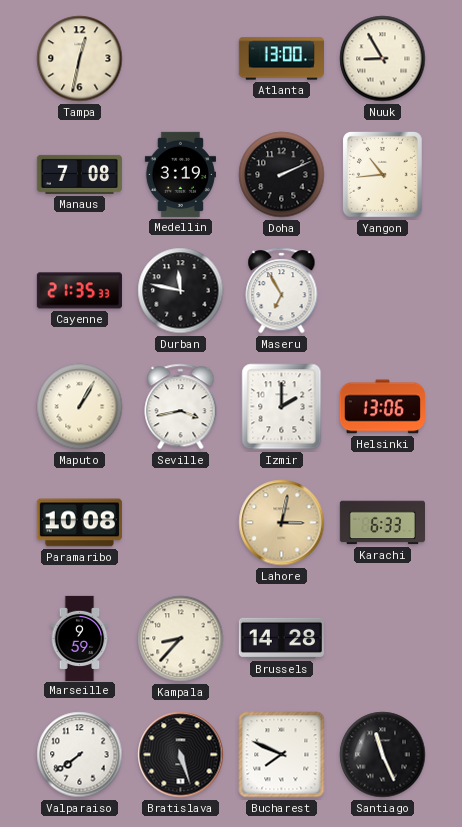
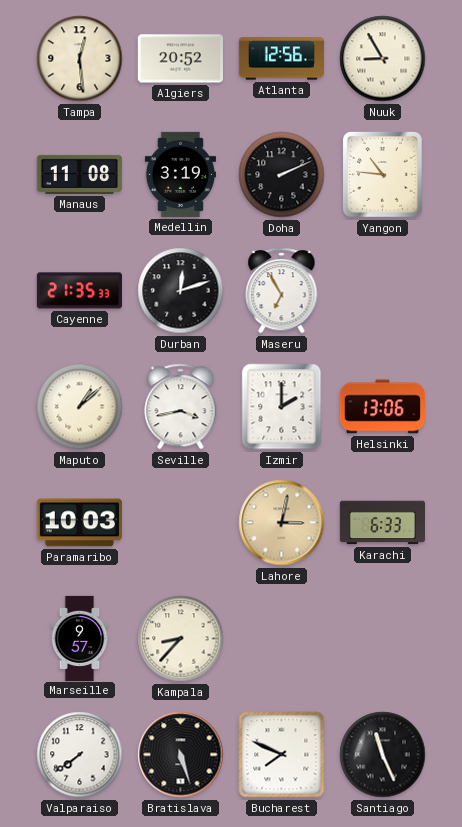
Tampa: 12:32 -> 12:29
Algiers: none -> 20:52
Atlanta: 13:00 -> 12:56
Manaus: 7:08 -> 11:08
Yangon: 10:44 -> 10:46
Durban: 11:47 -> 12:12
Maputo: 1:05 -> 1:08
Paramaribo: 10:08 -> 10:03
Marseille: 9:59 -> 9:57
Brussels: 14:28 -> none
